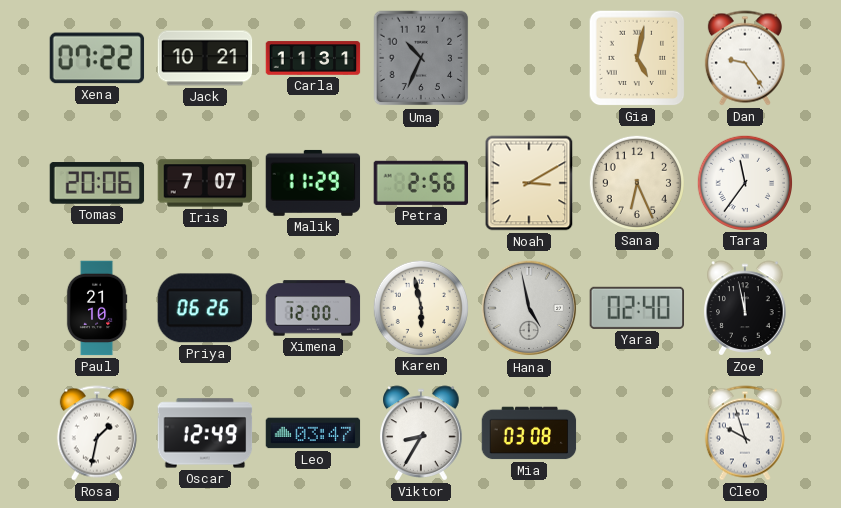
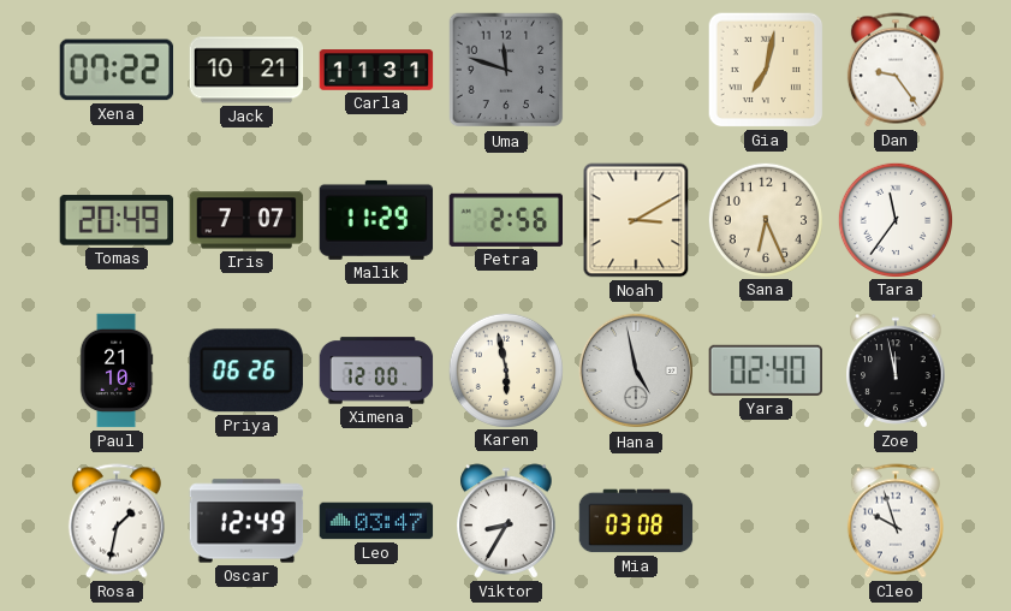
Uma: 10:34 -> 11:48
Gia: 5:02 -> 7:02
Tomas: 20:06 -> 20:49
